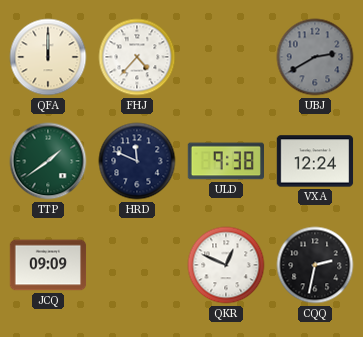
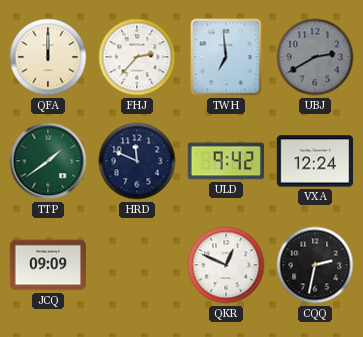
FHJ: 4:37 -> 2:37
TWH: none -> 6:59
ULD: 9:38 -> 9:42
